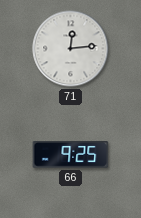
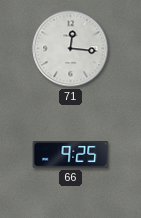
71: 12:14 -> 12:16
